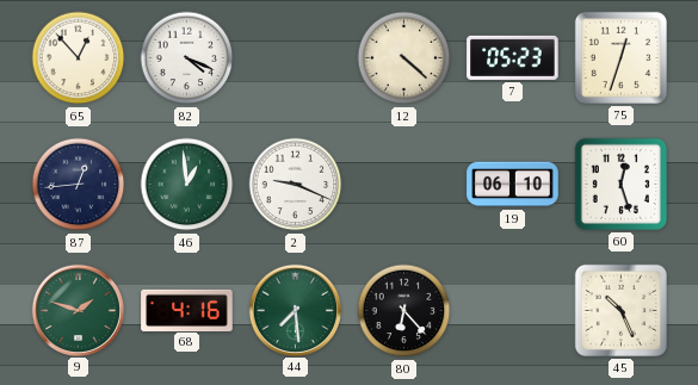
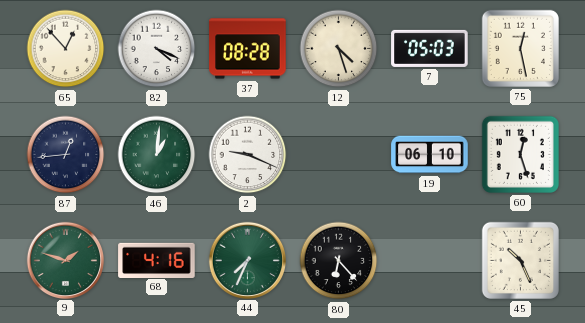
37: none -> 08:28
12: 4:22 -> 4:27
7: 05:23 -> 05:03
75: 12:33 -> 12:28
46: 12:59 -> 1:01
44: 7:29 -> 7:34
